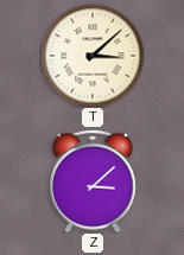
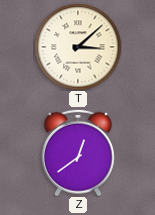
Z: 3:08 -> 12:39
